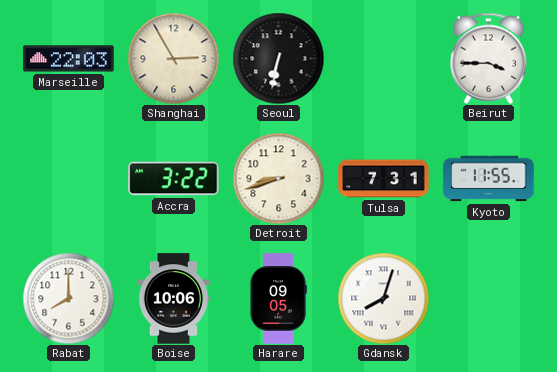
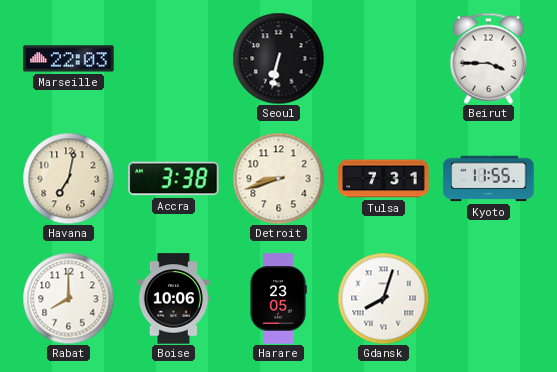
Shanghai: 2:55 -> none
Havana: none -> 7:02
Accra: 3:22 -> 3:38
Harare: 09:05 -> 23:05
